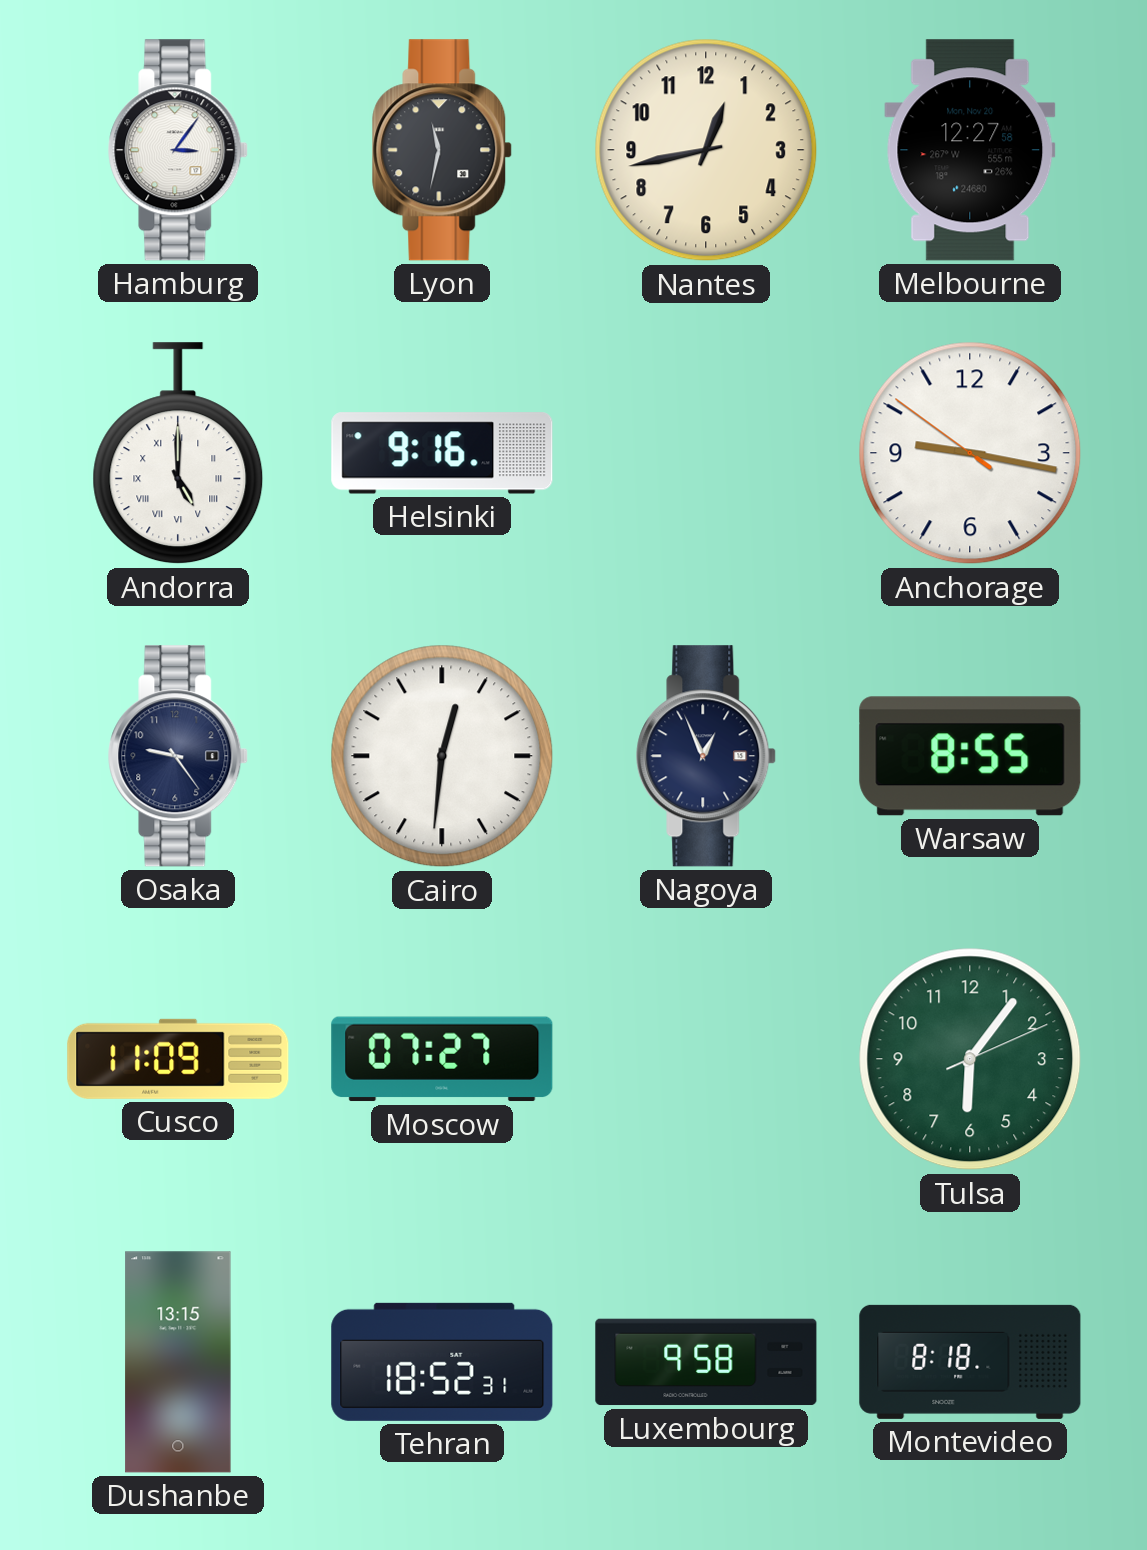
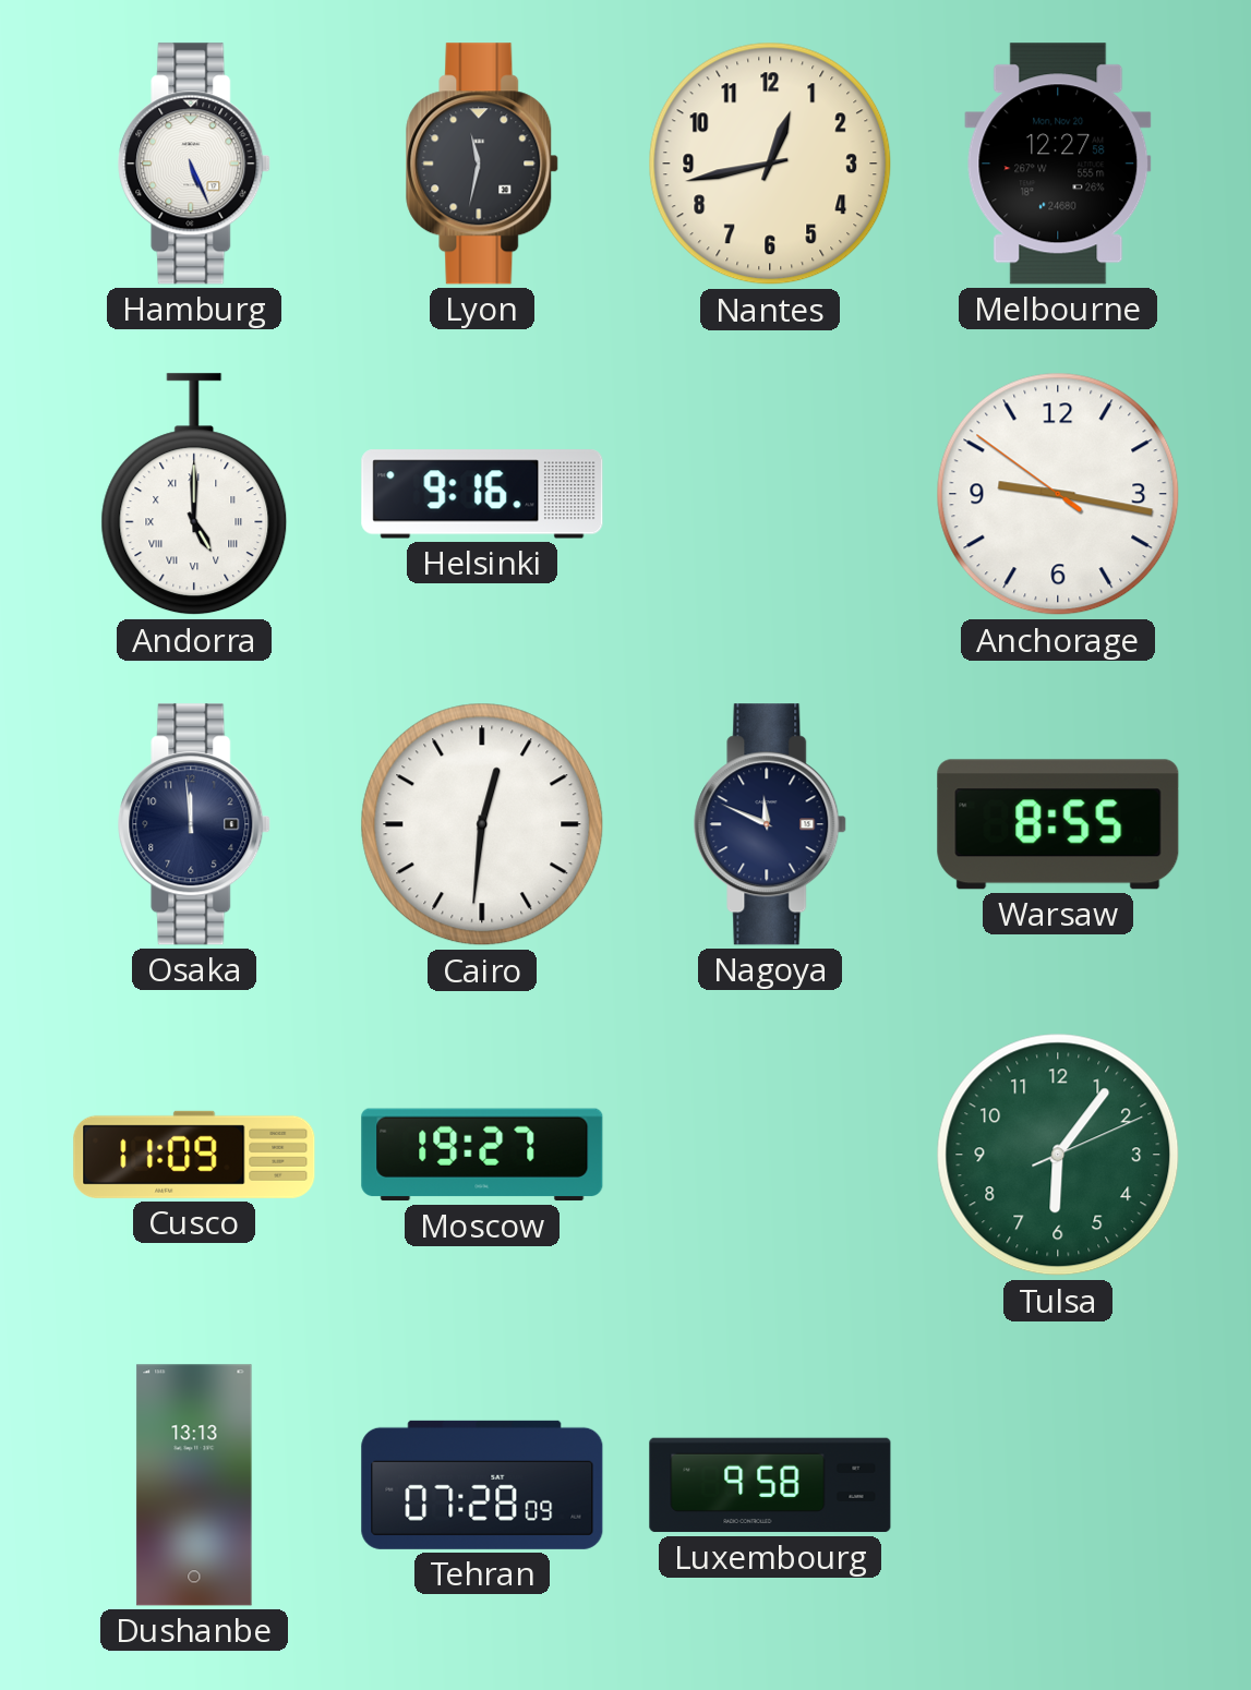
Hamburg: 3:06 -> 5:26
Osaka: 9:24 -> 11:59
Nagoya: 12:56 -> 11:49
Moscow: 07:27 -> 19:27
Dushanbe: 13:15 -> 13:13
Tehran: 18:52 -> 07:28
Montevideo: 8:18 -> none
